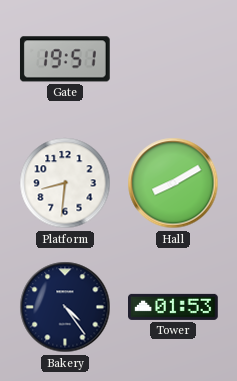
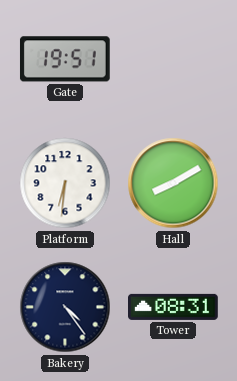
Platform: 8:31 -> 6:31
Tower: 01:53 -> 08:31
